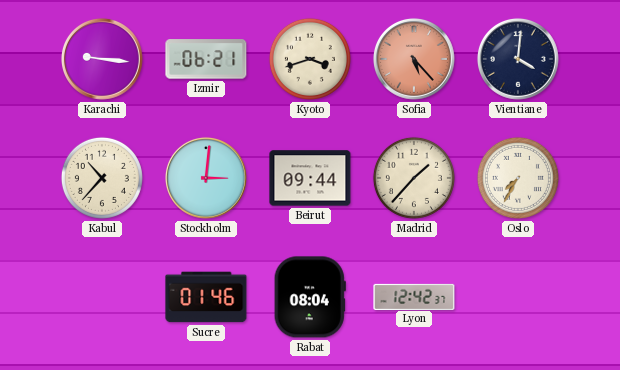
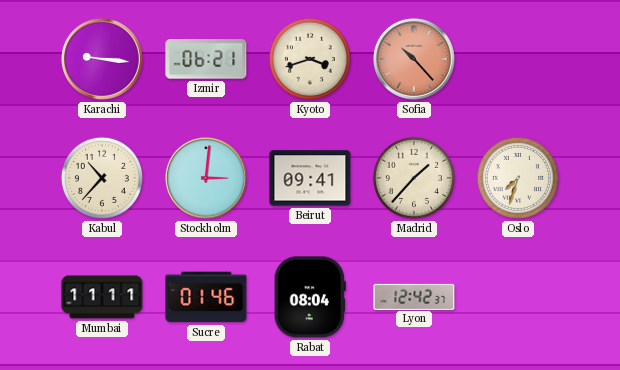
Sofia: 5:23 -> 10:23
Vientiane: 4:01 -> none
Beirut: 09:44 -> 09:41
Oslo: 7:35 -> 7:33
Mumbai: none -> 11:11
